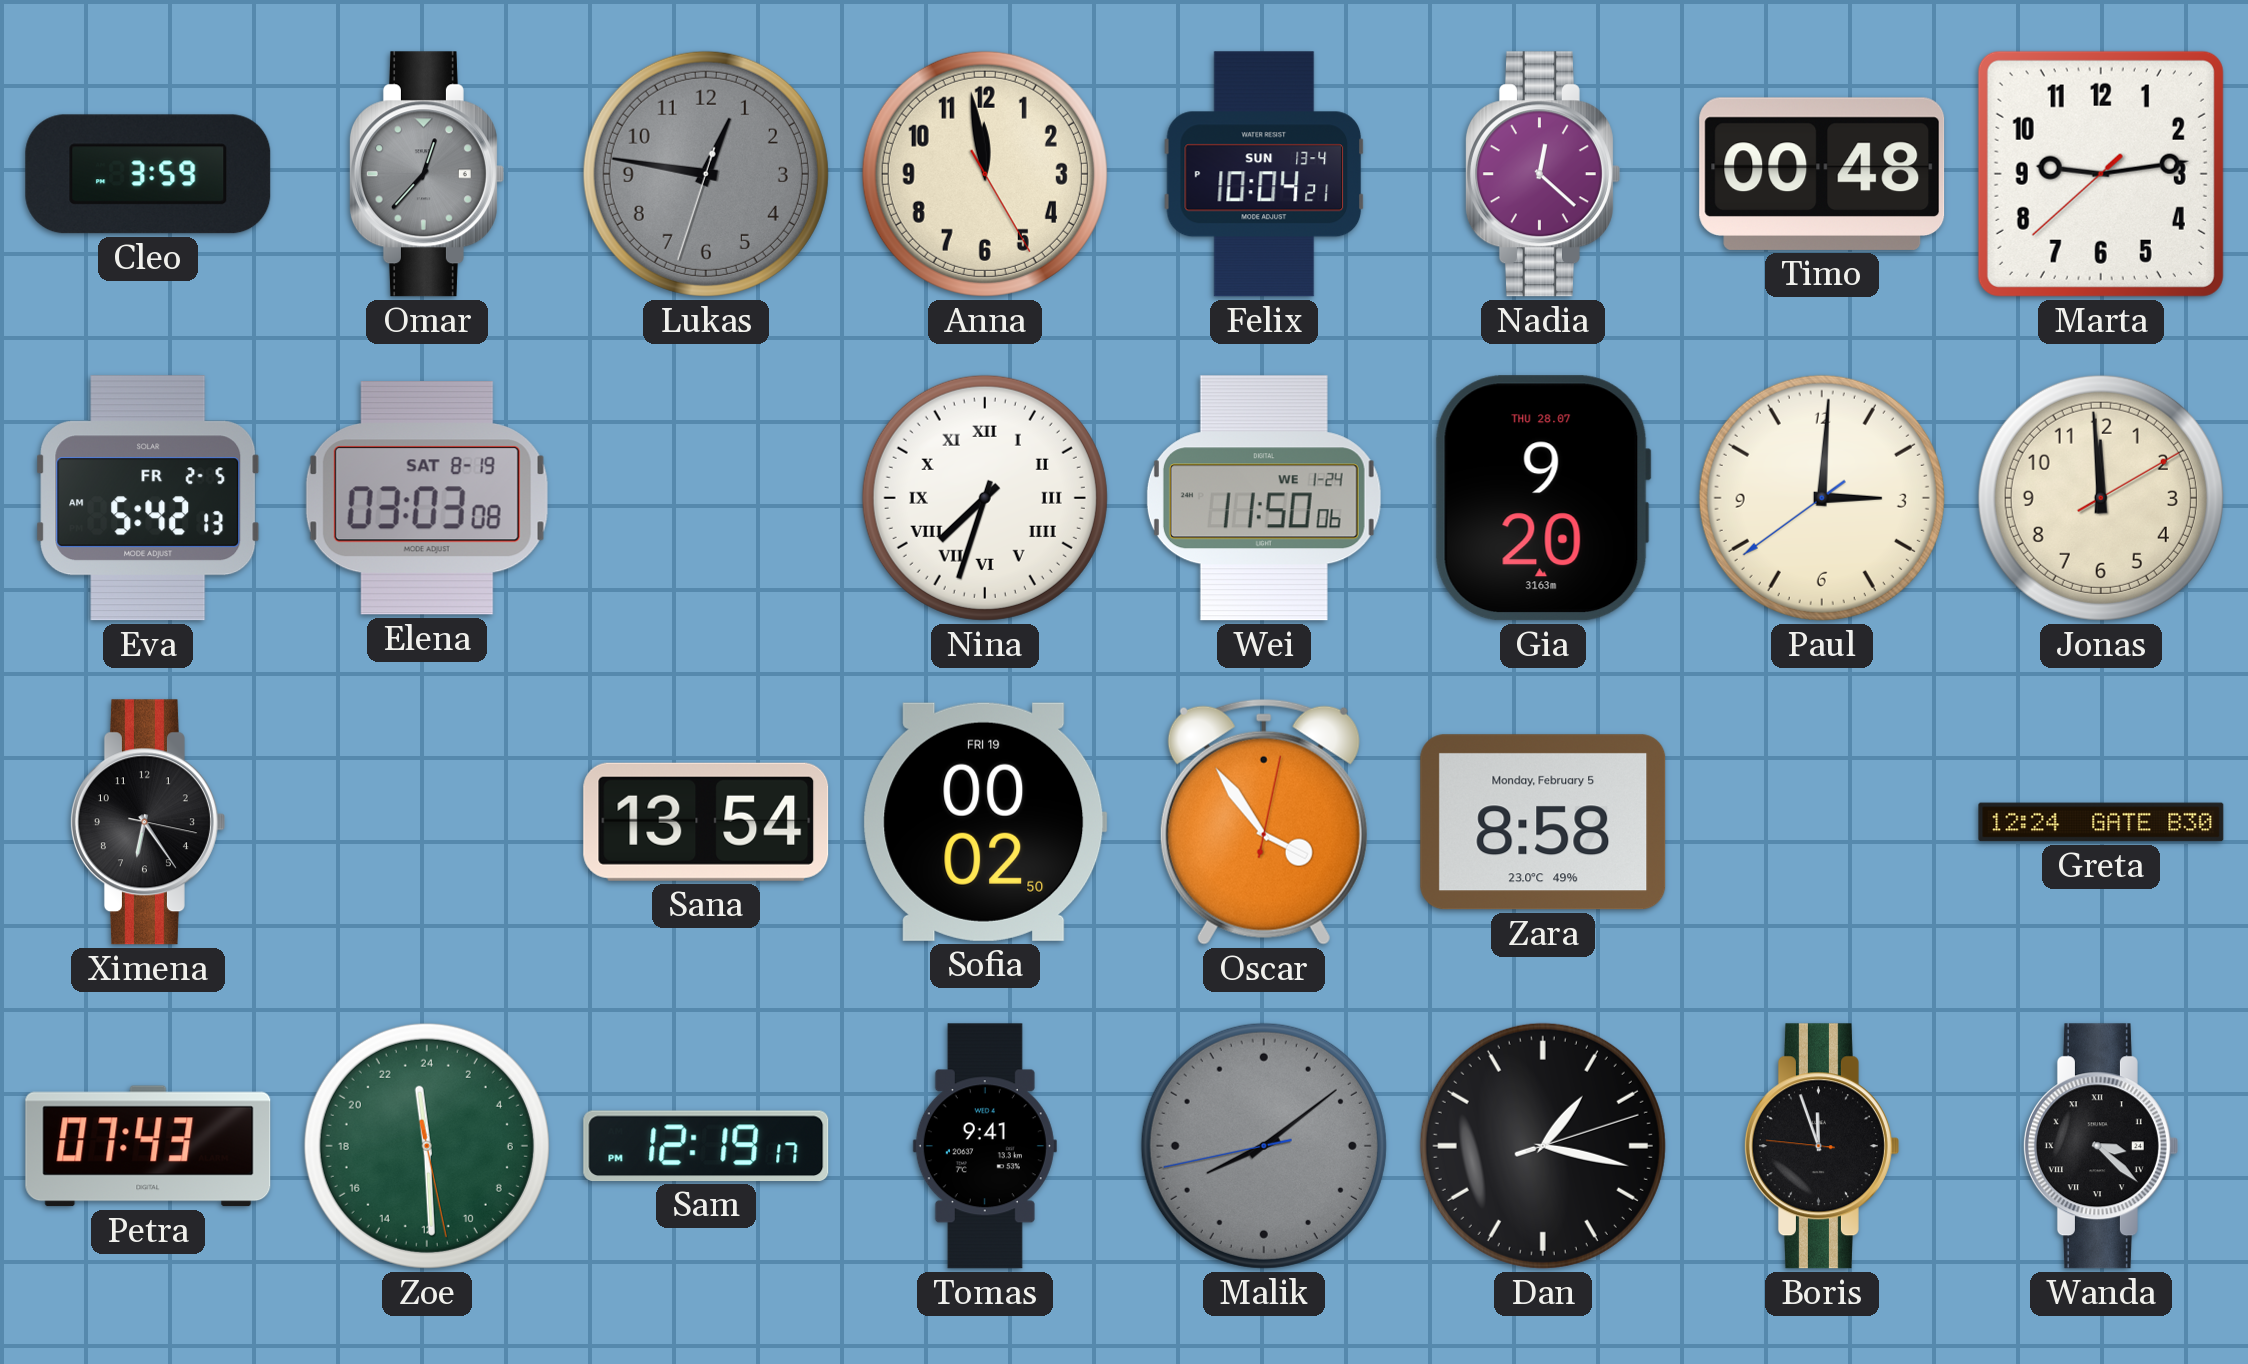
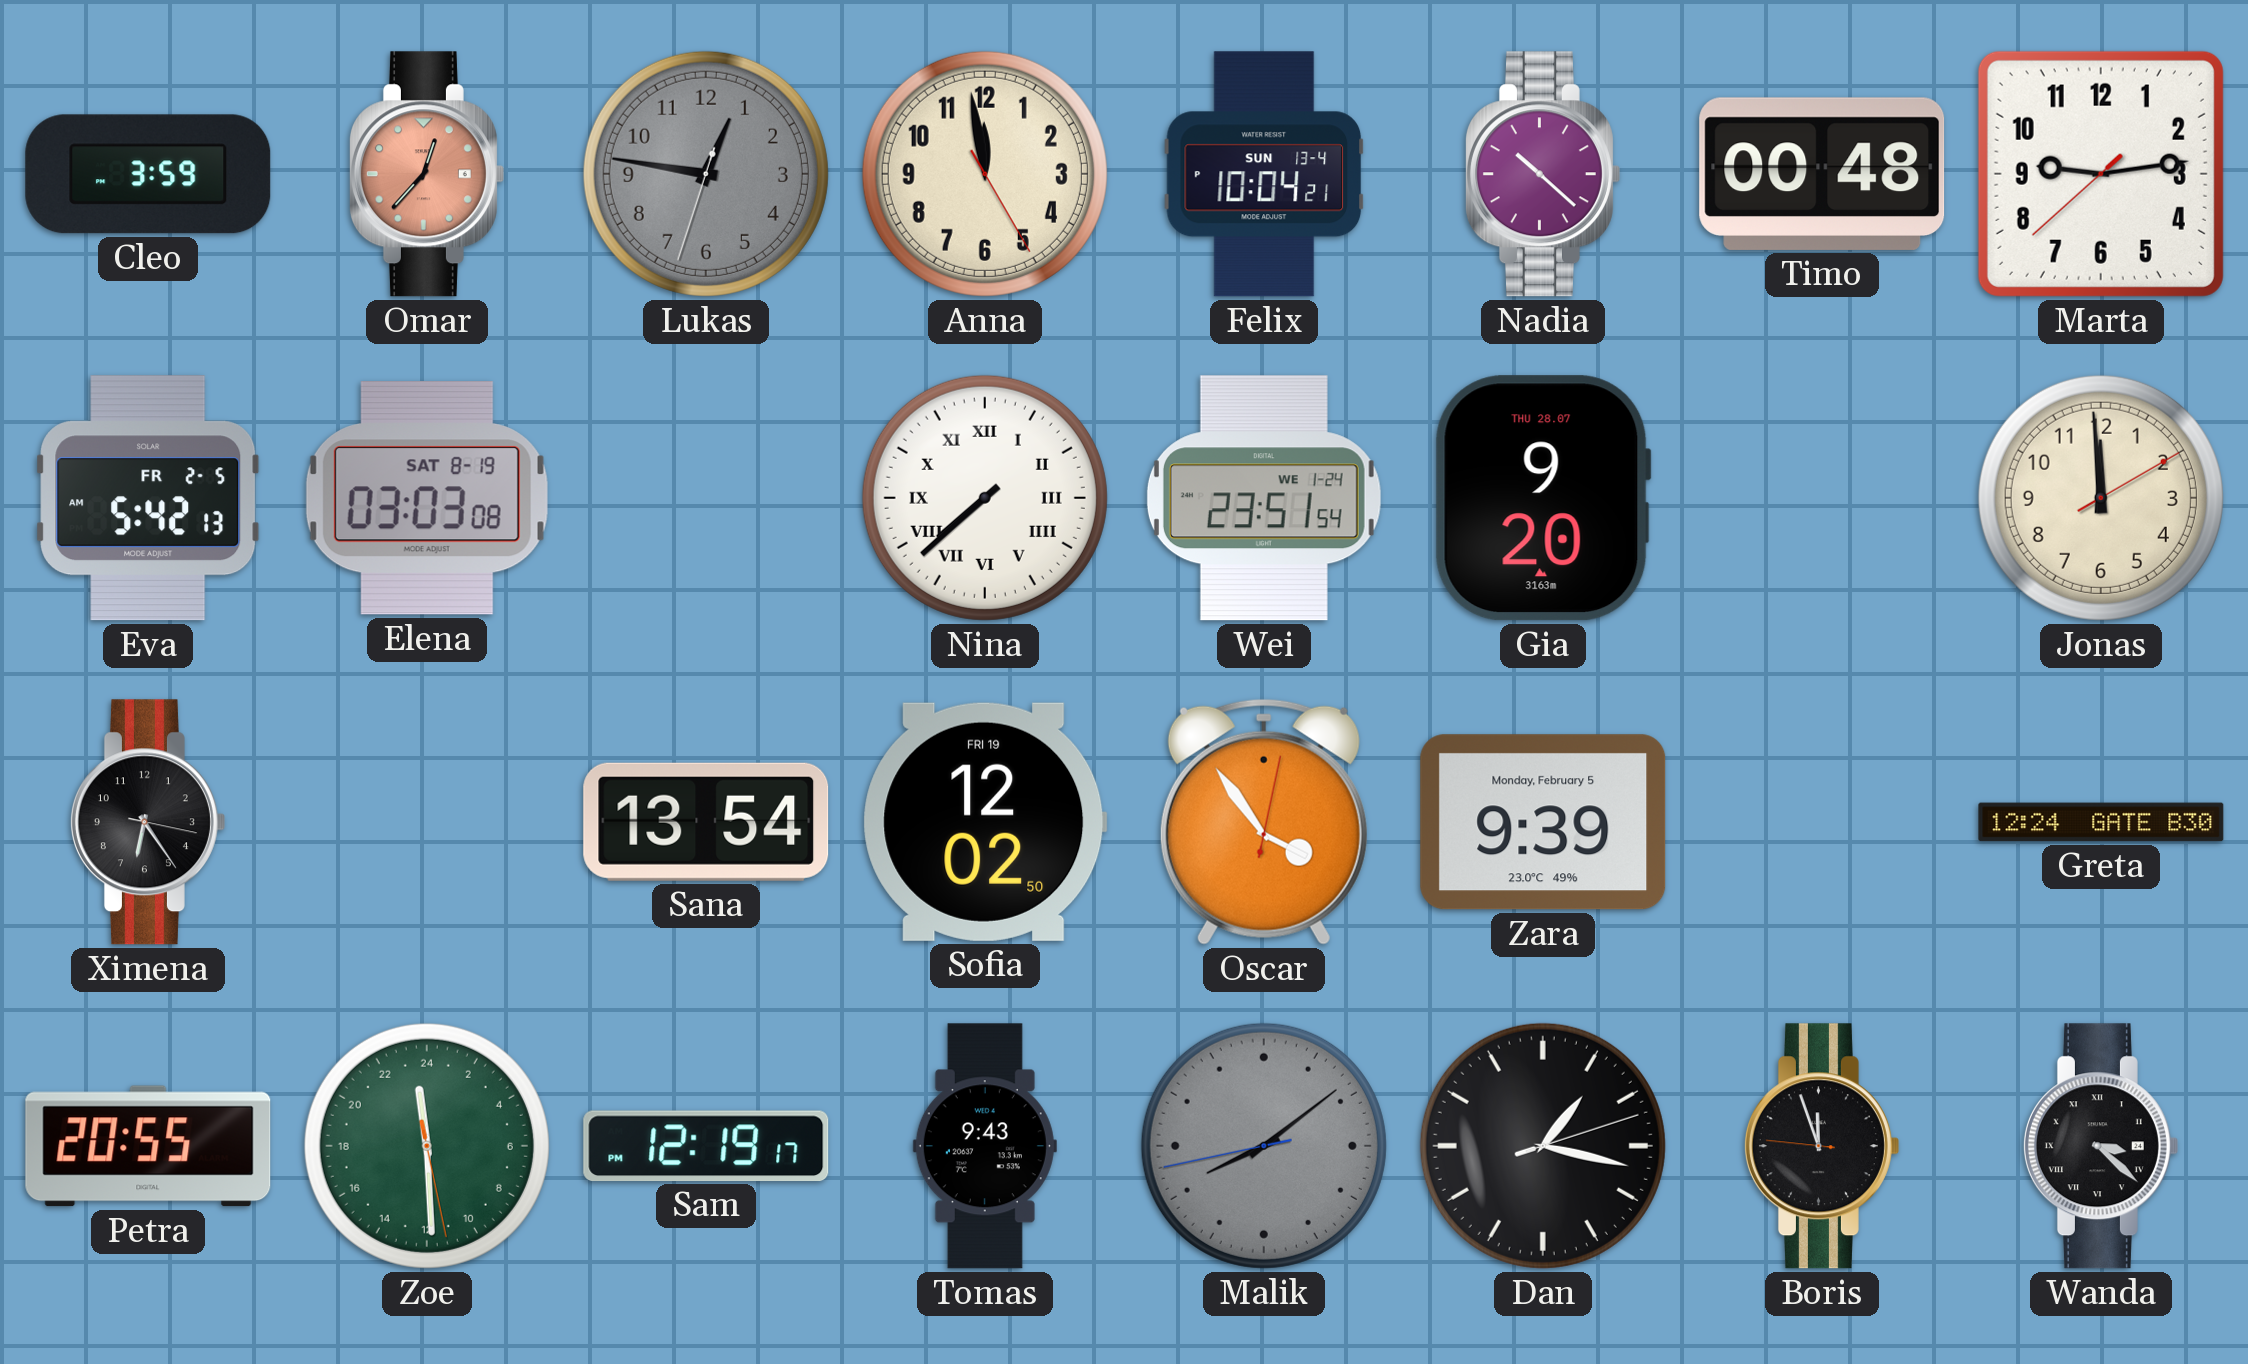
Omar dial: grey -> salmon
Nadia: 12:22 -> 10:22
Nina: 7:33 -> 7:38
Wei: 11:50 -> 23:51
Paul: 3:00 -> none
Sofia: 00:02 -> 12:02
Zara: 8:58 -> 9:39
Petra: 07:43 -> 20:55
Tomas: 9:41 -> 9:43
